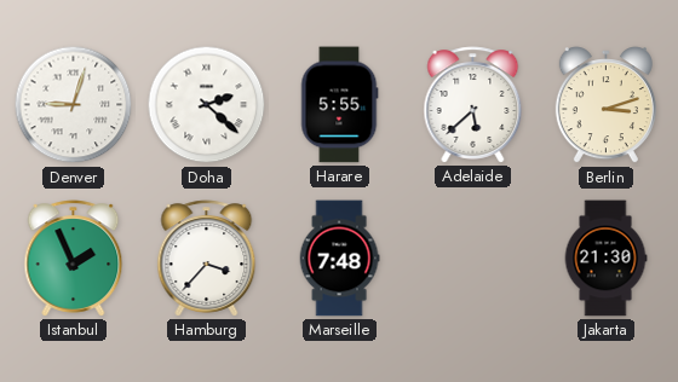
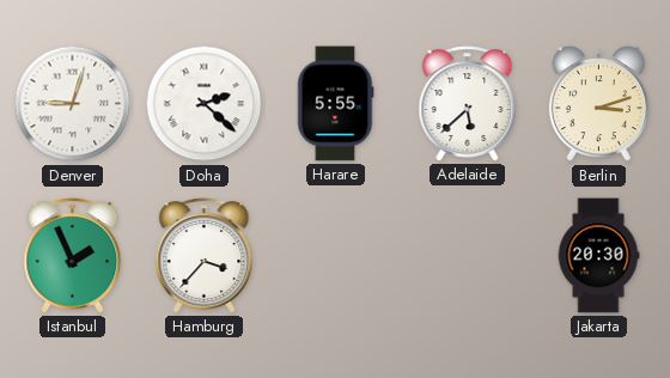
Marseille: 7:48 -> none
Jakarta: 21:30 -> 20:30
